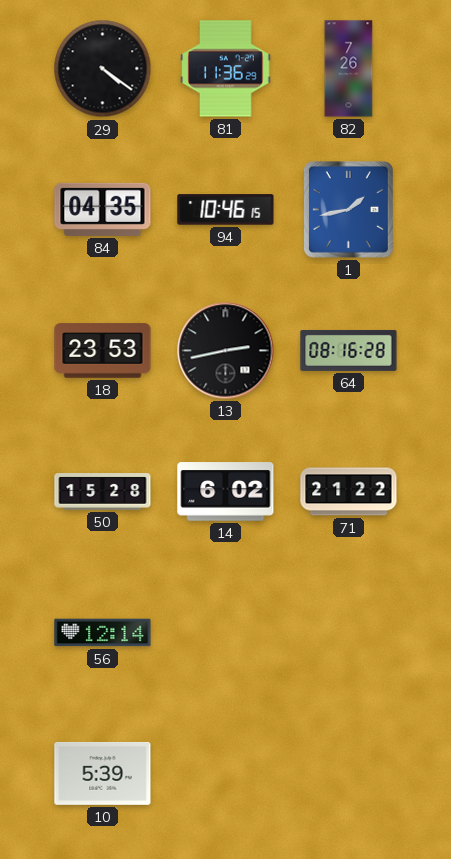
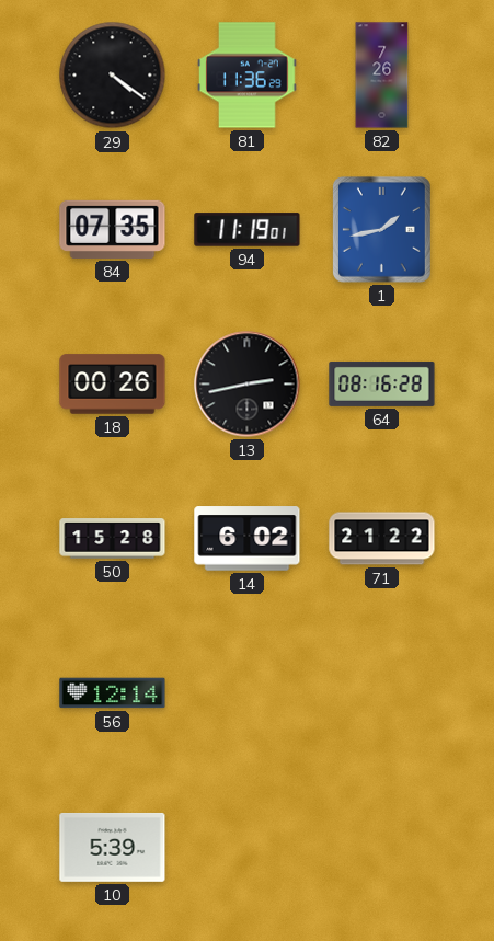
84: 04:35 -> 07:35
94: 10:46 -> 11:19
18: 23:53 -> 00:26
